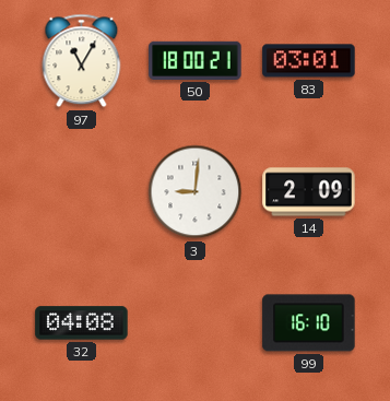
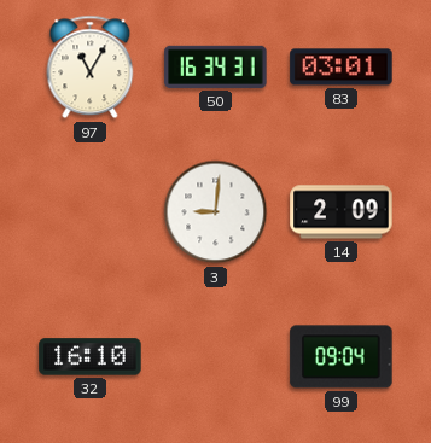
50: 18:00 -> 16:34
32: 04:08 -> 16:10
99: 16:10 -> 09:04
